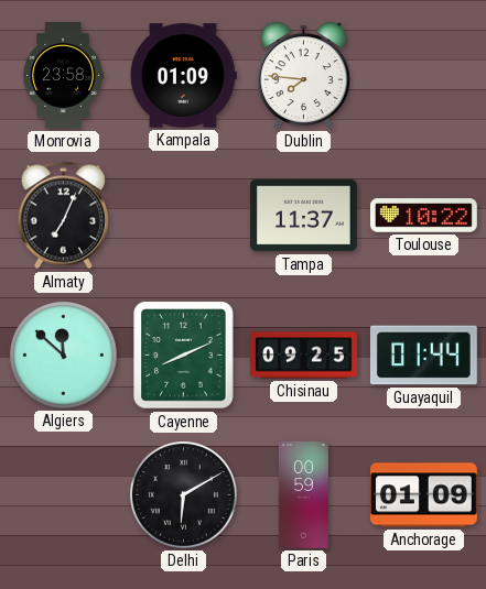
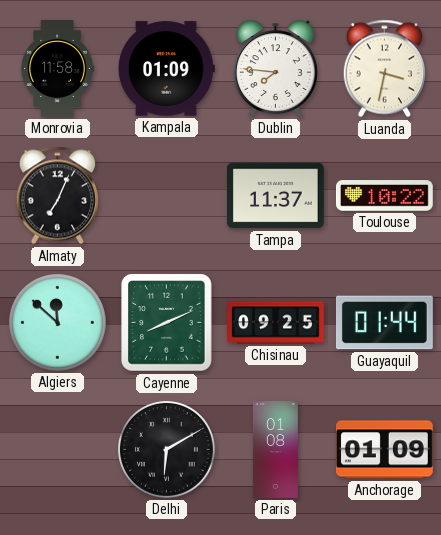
Monrovia: 23:58 -> 11:58
Luanda: none -> 3:32
Paris: 00:59 -> 01:08
